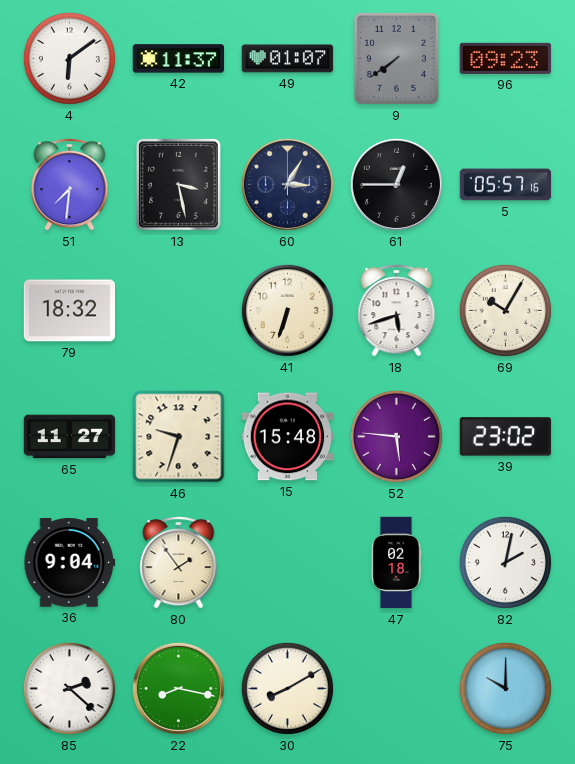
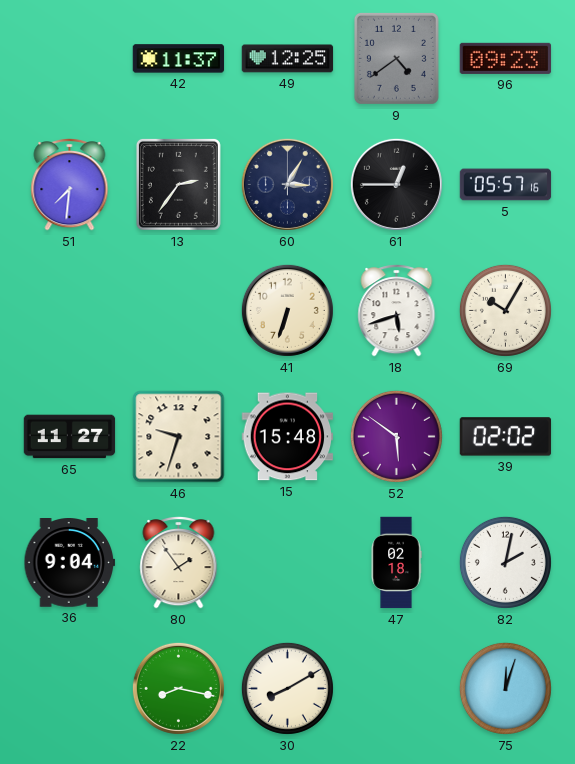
4: 6:09 -> none
49: 01:07 -> 12:25
9: 7:39 -> 4:39
13: 3:28 -> 2:36
79: 18:32 -> none
52: 5:46 -> 5:51
39: 23:02 -> 02:02
85: 2:22 -> none
75: 10:00 -> 12:03
